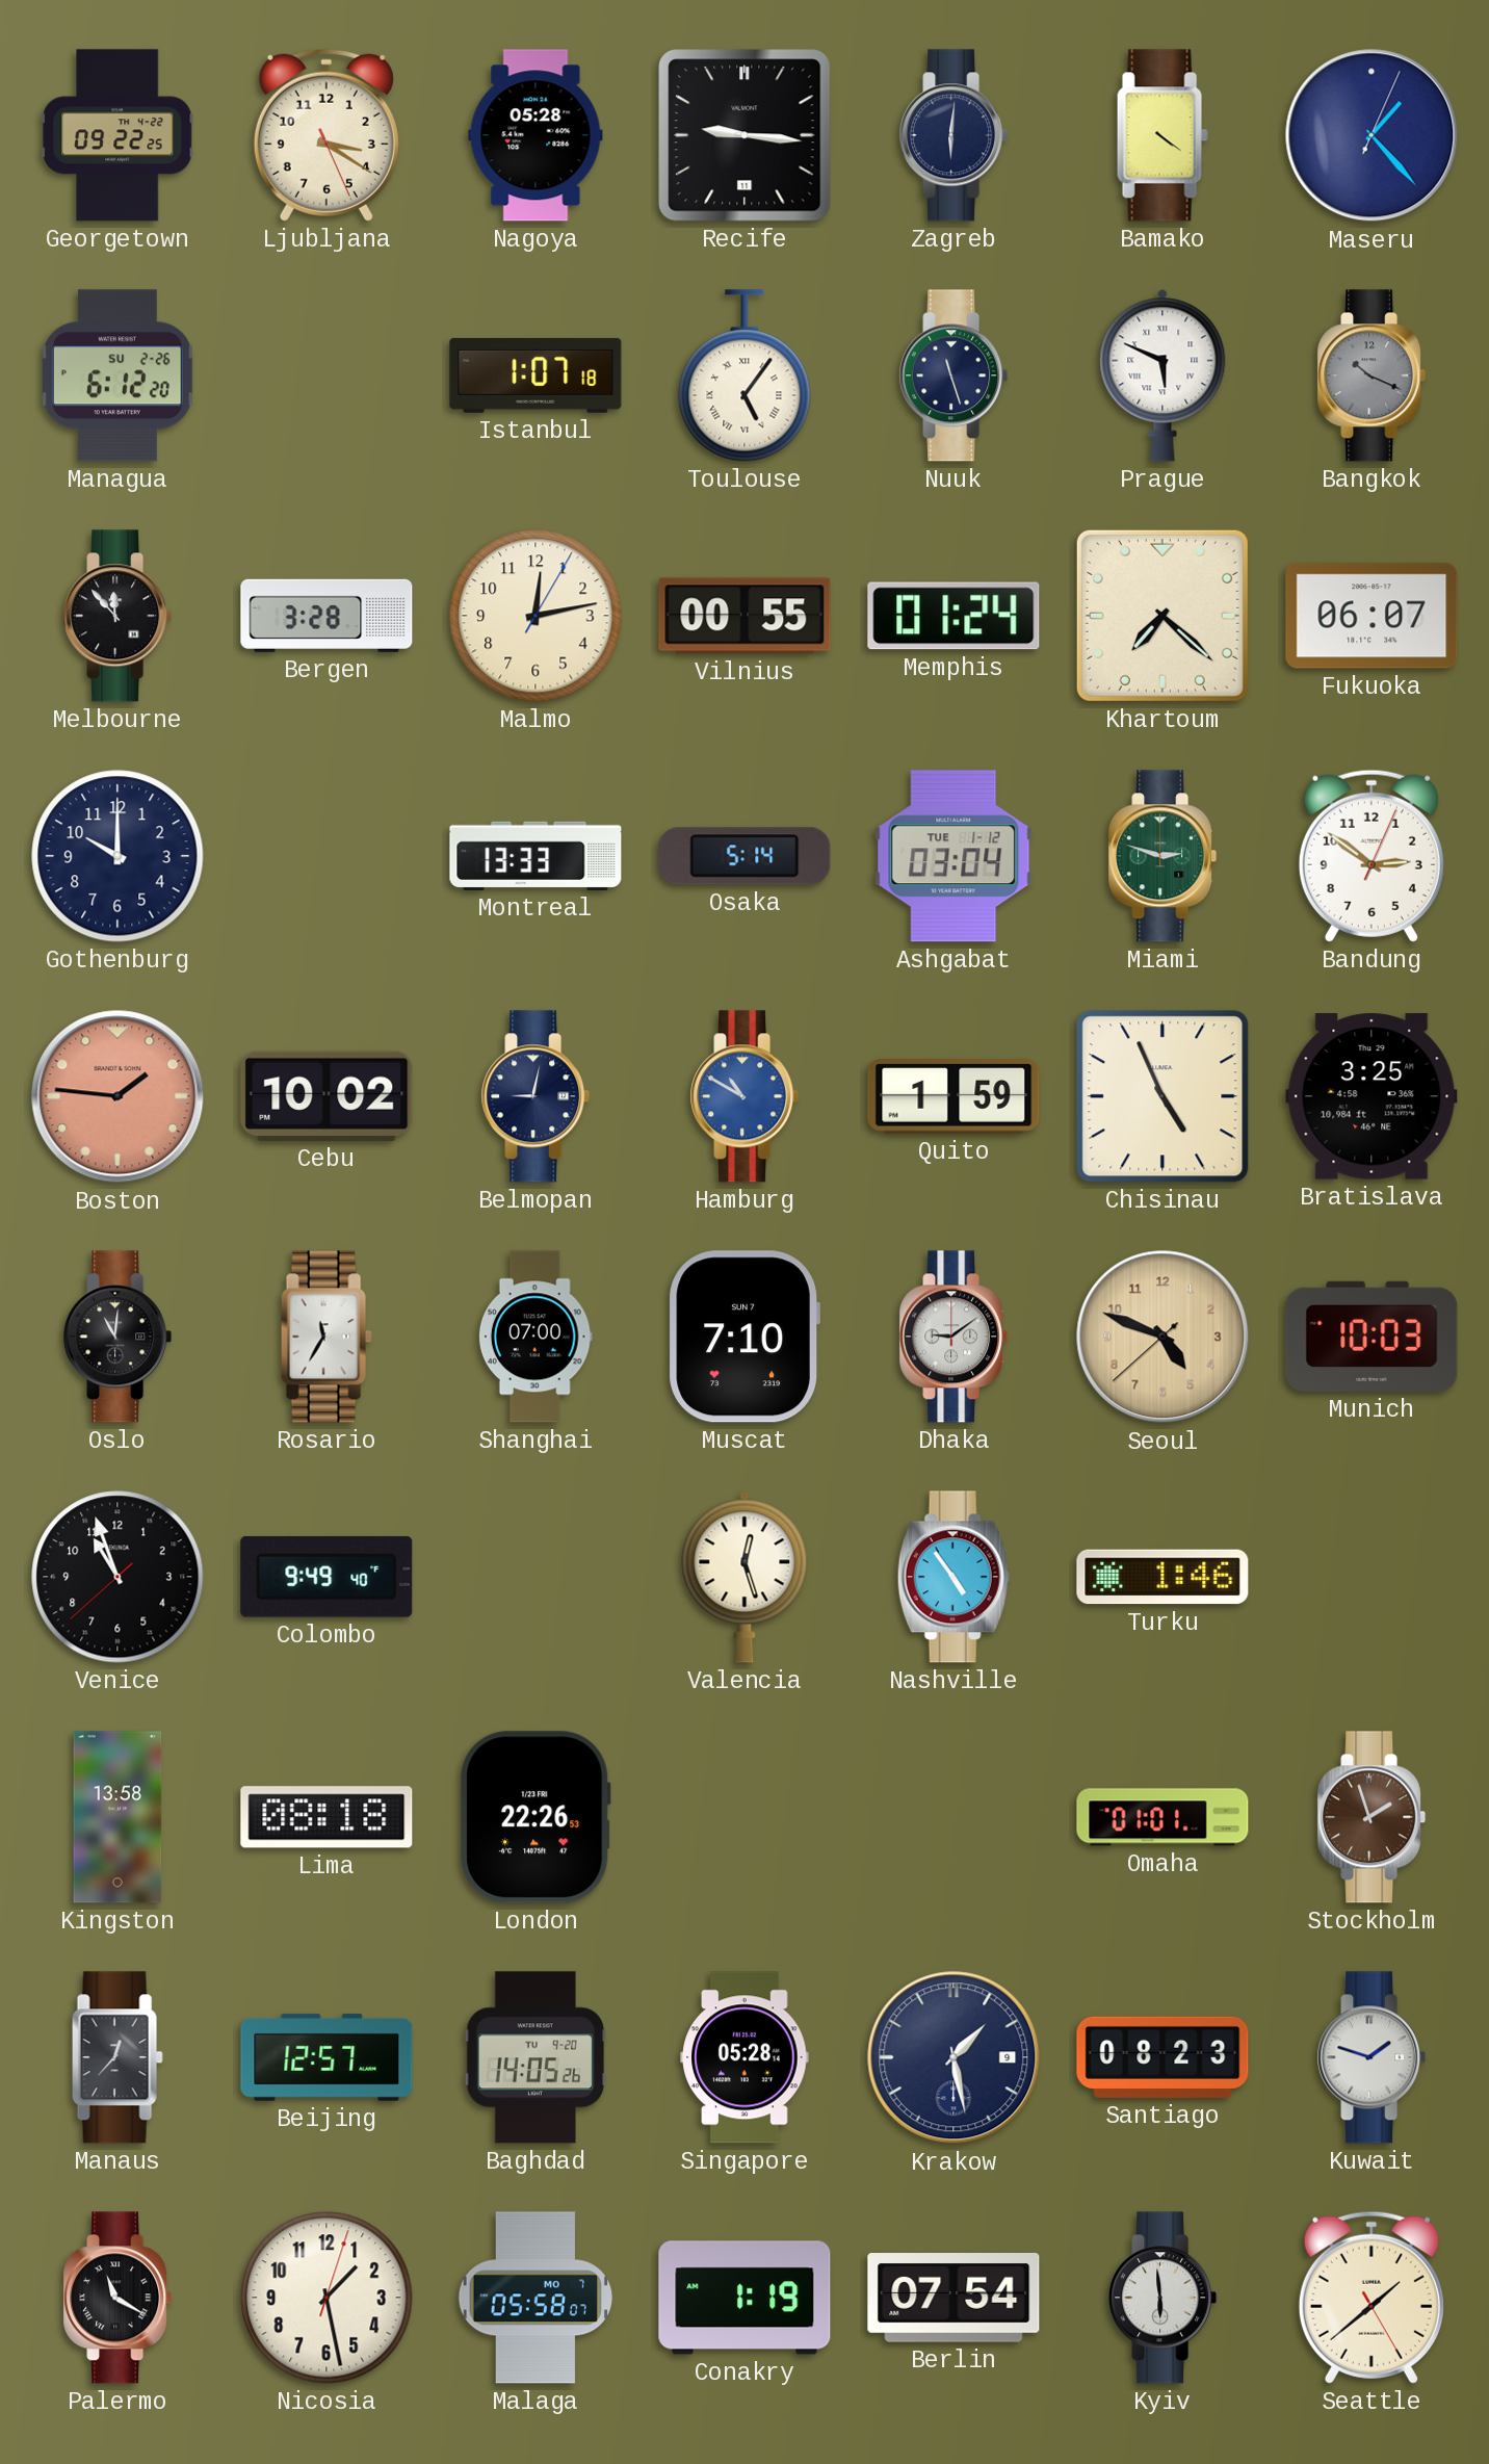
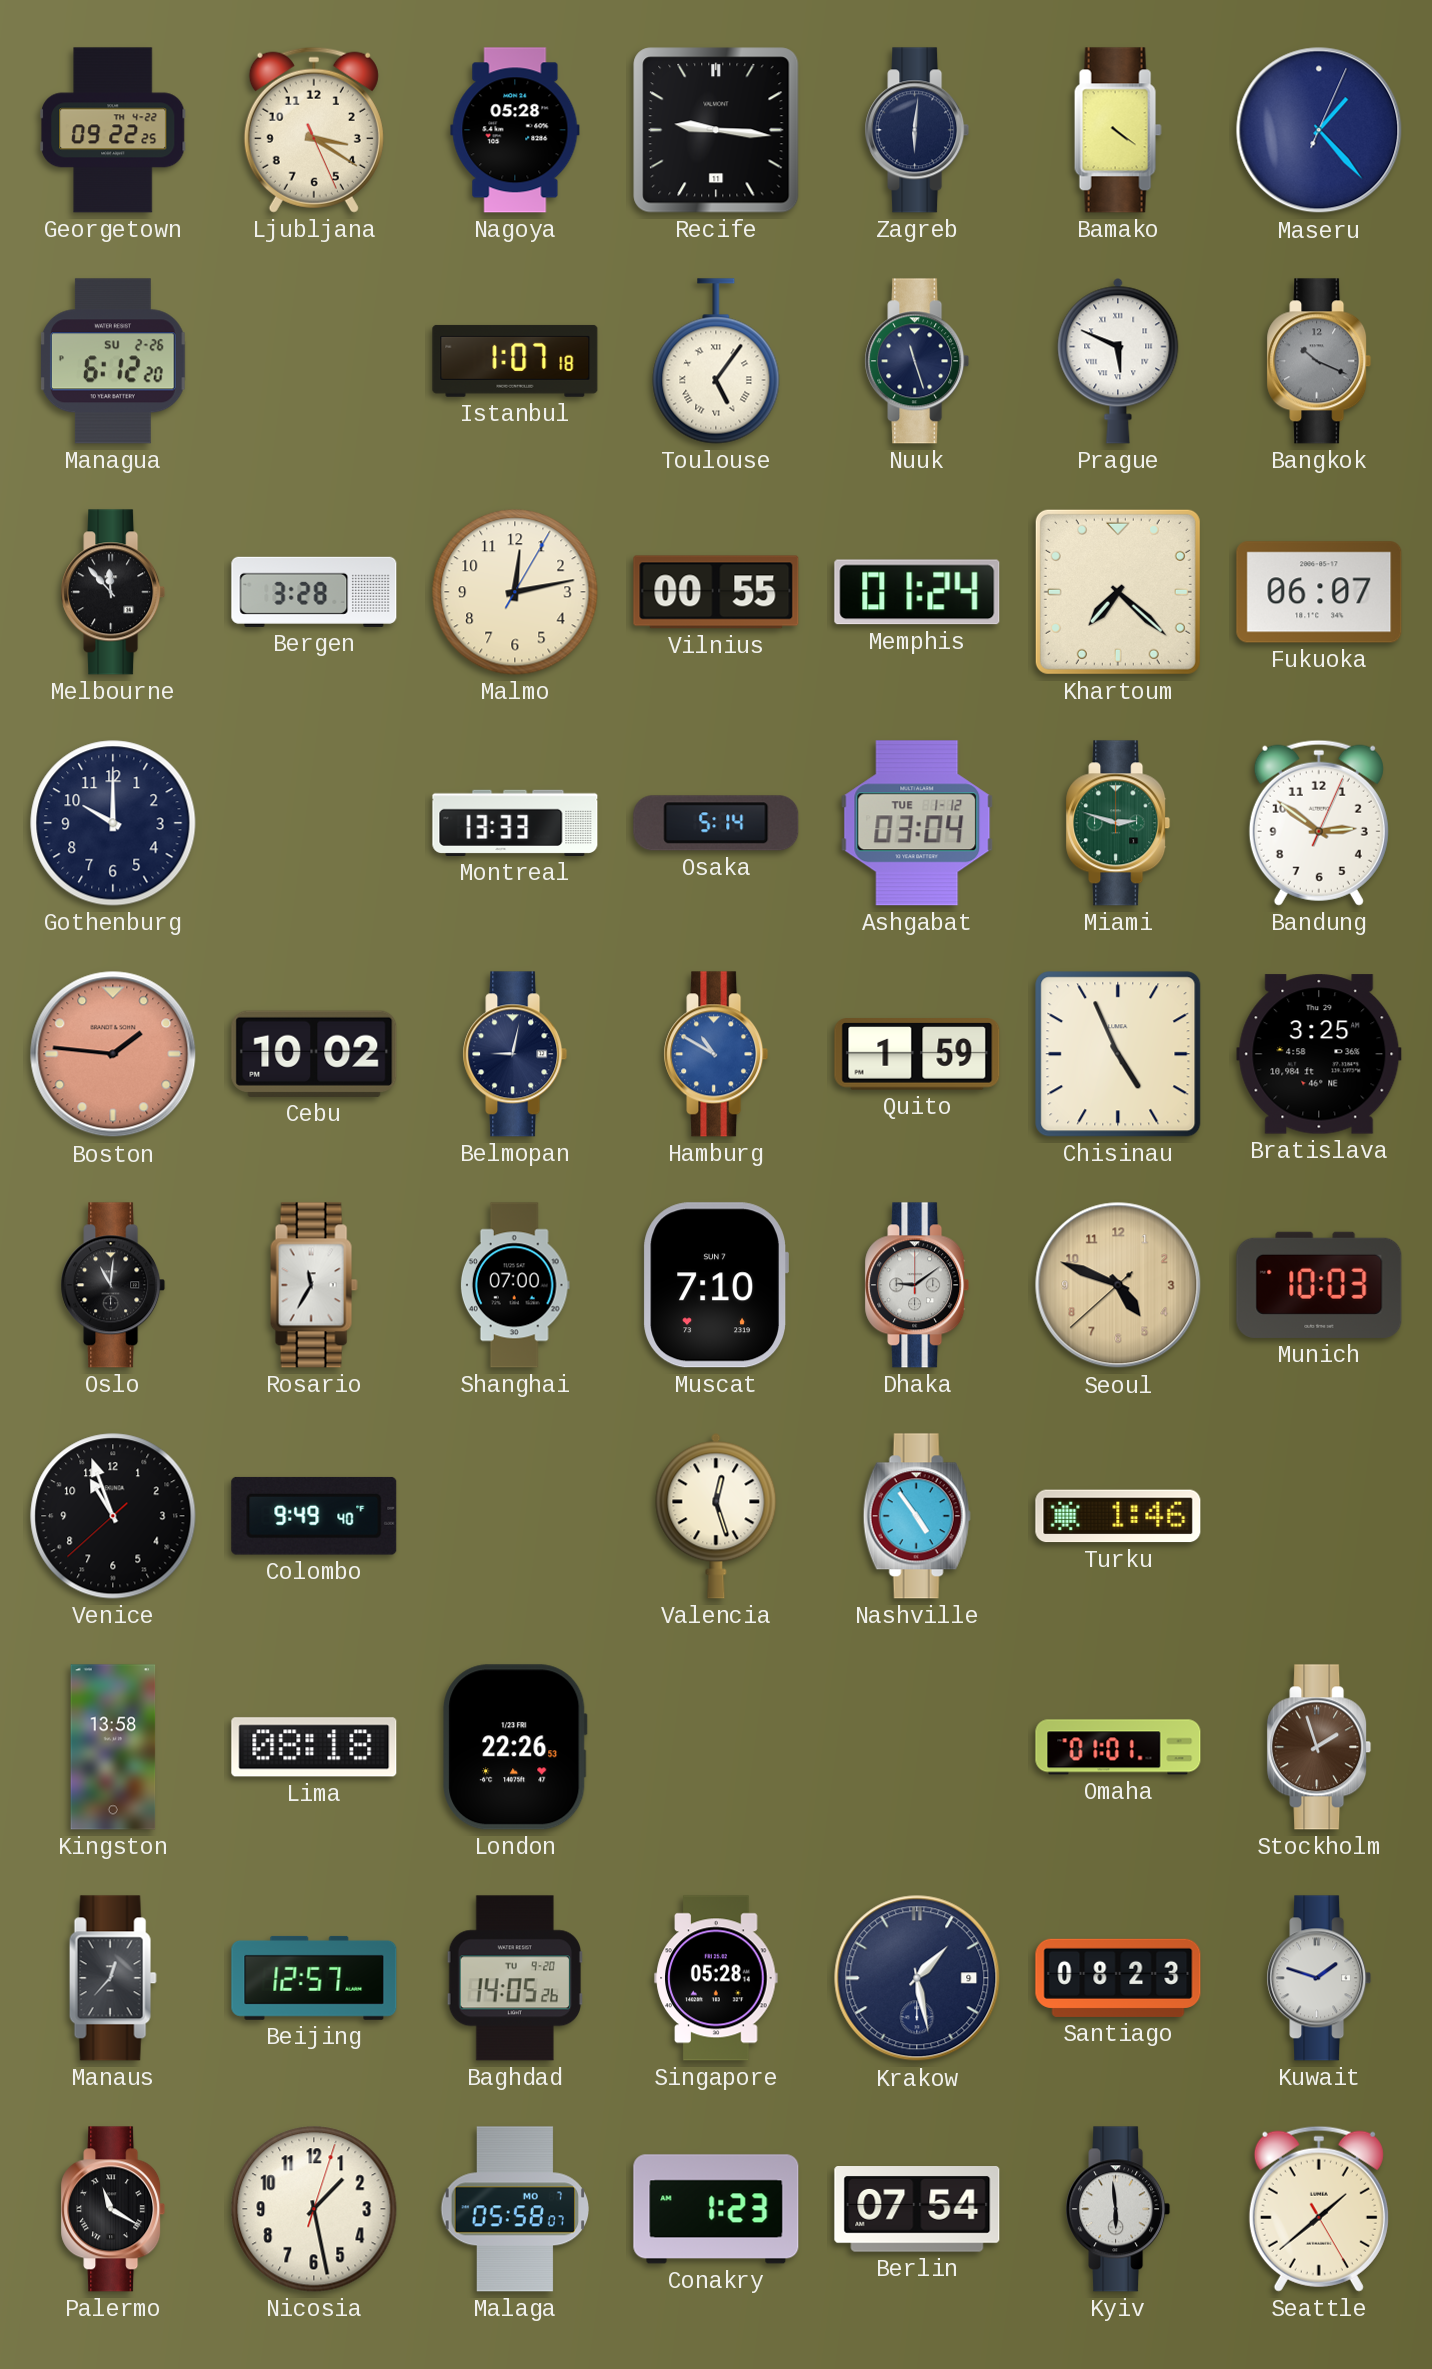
Conakry: 1:19 -> 1:23
